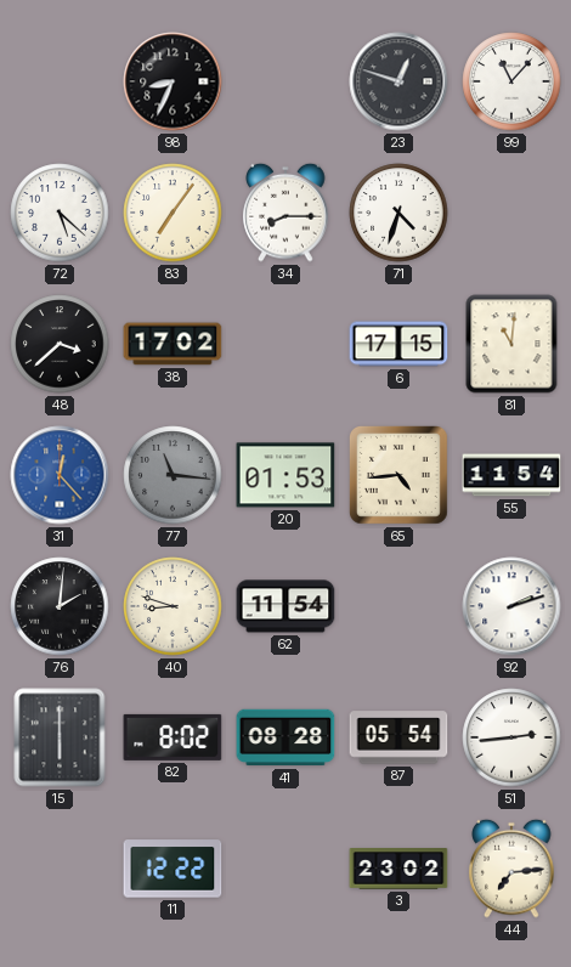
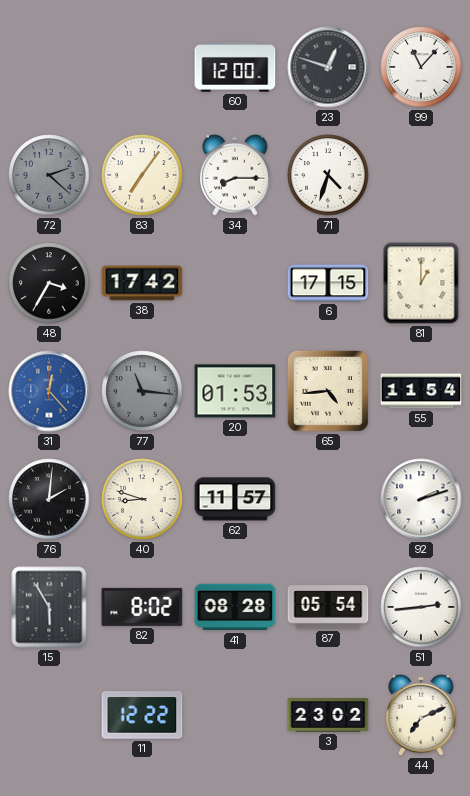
98: 8:34 -> none
60: none -> 12:00
72: 5:22 -> 2:22
72 dial: white -> grey
48: 3:38 -> 3:35
38: 17:02 -> 17:42
81: 11:01 -> 1:00
62: 11:54 -> 11:57
15: 6:00 -> 5:55
44: 7:14 -> 7:11
